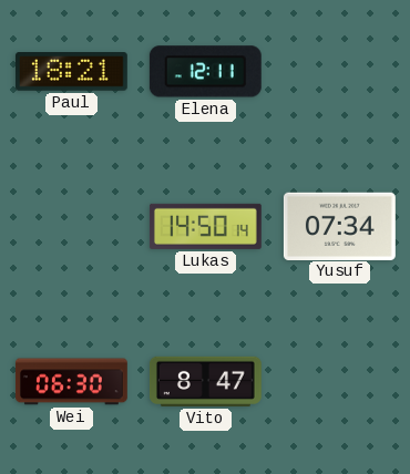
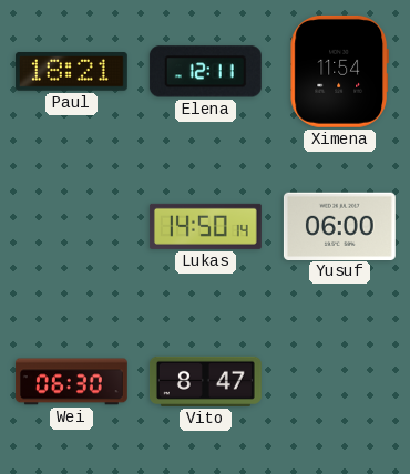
Ximena: none -> 11:54
Yusuf: 07:34 -> 06:00
